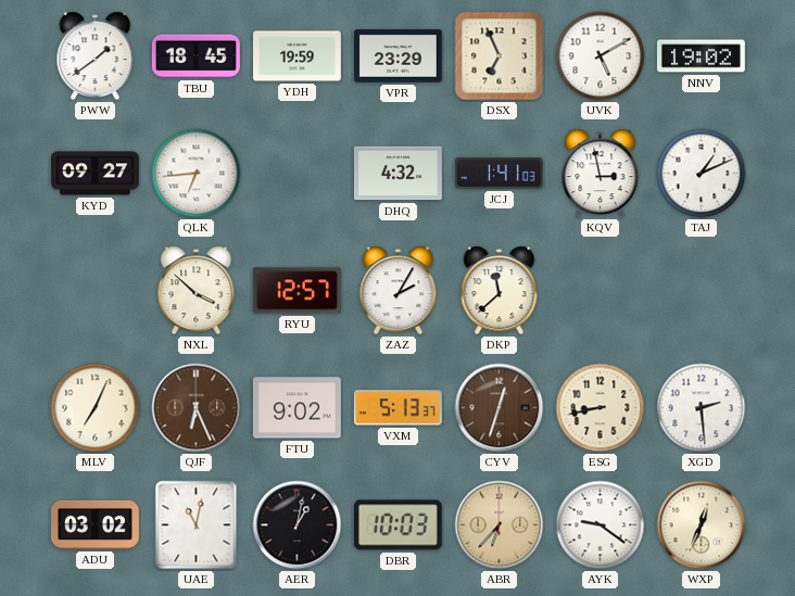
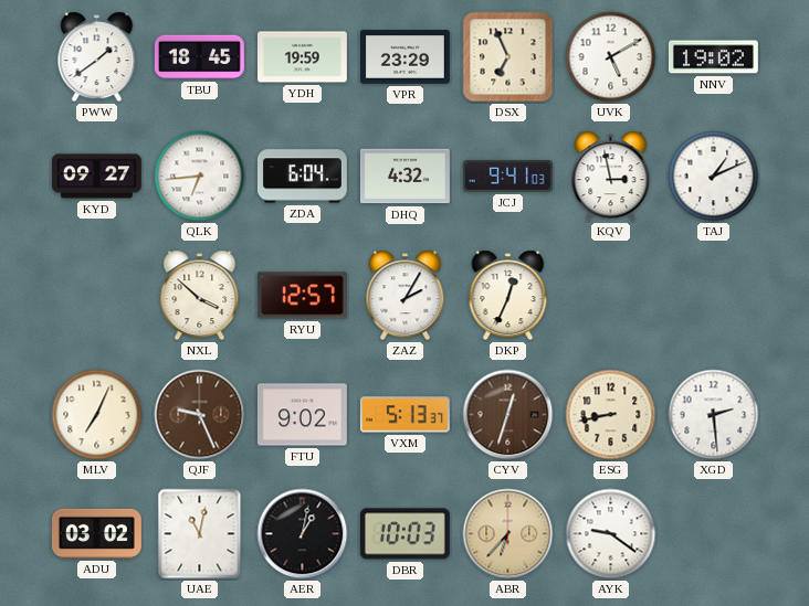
ZDA: none -> 6:04
JCJ: 1:41 -> 9:41
DKP: 11:38 -> 12:34
QJF: 6:26 -> 9:26
WXP: 12:34 -> none
